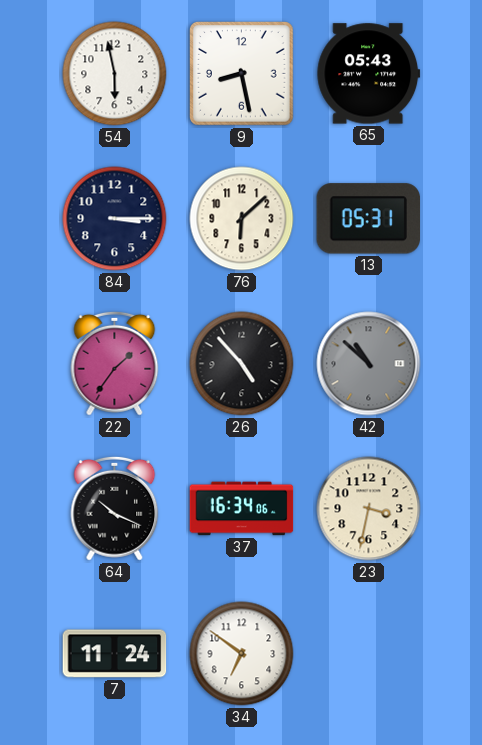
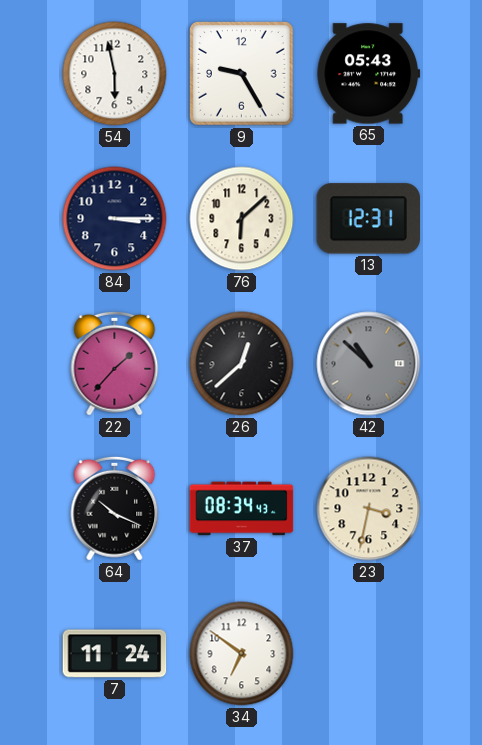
9: 8:28 -> 9:25
13: 05:31 -> 12:31
22: 1:36 -> 1:37
26: 4:53 -> 12:38
37: 16:34 -> 08:34
